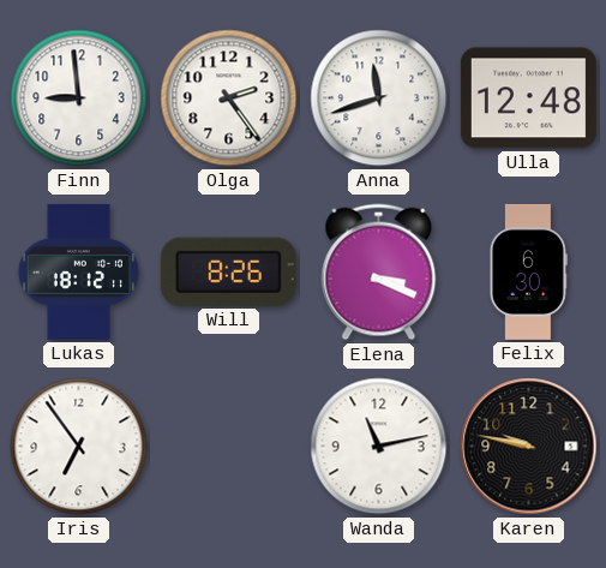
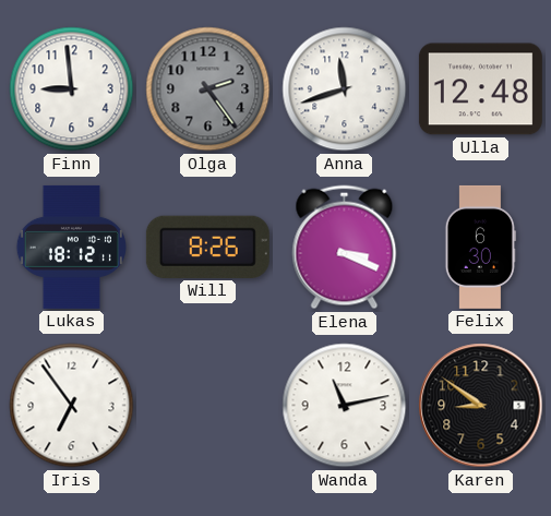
Olga dial: white -> grey
Karen: 9:47 -> 8:51
